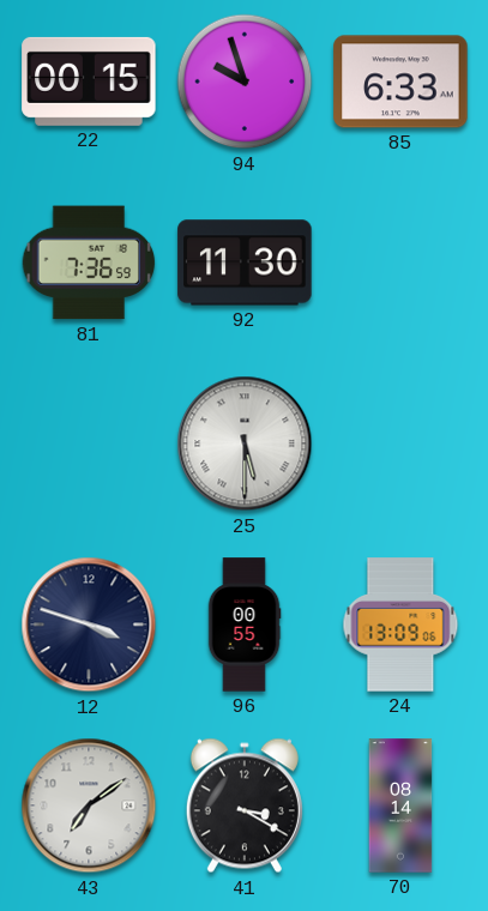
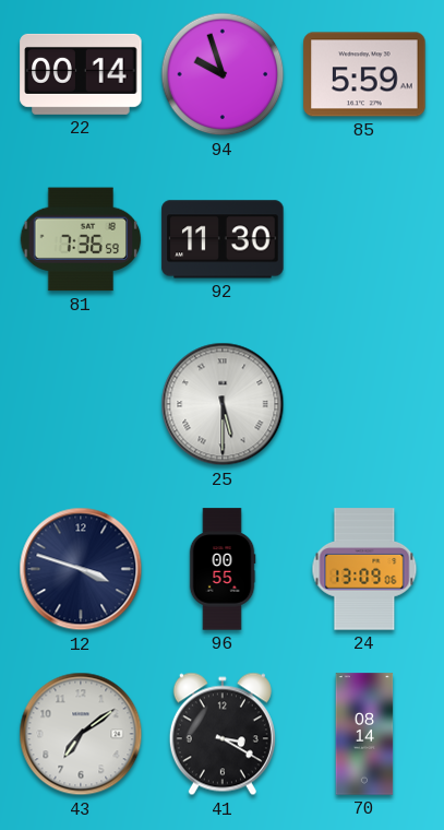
22: 00:15 -> 00:14
85: 6:33 -> 5:59
